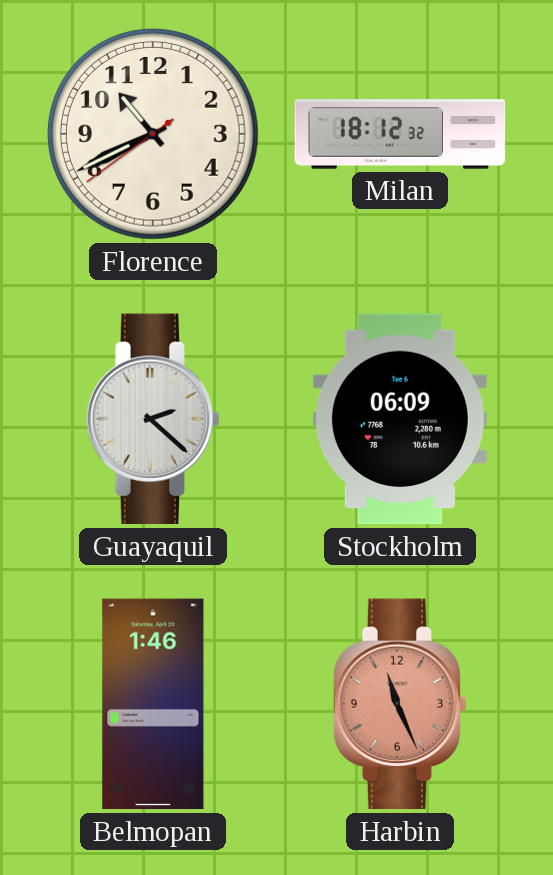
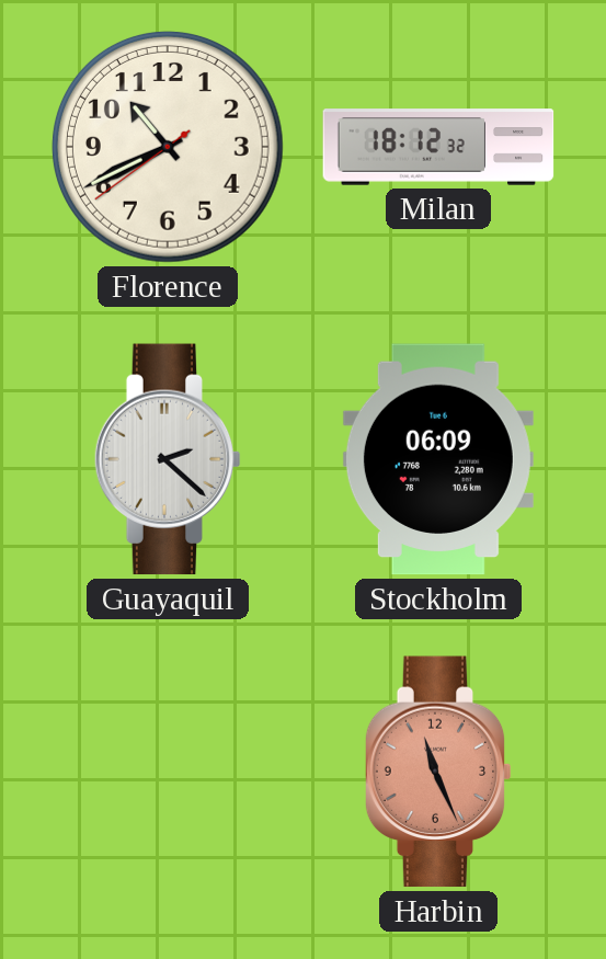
Belmopan: 1:46 -> none
